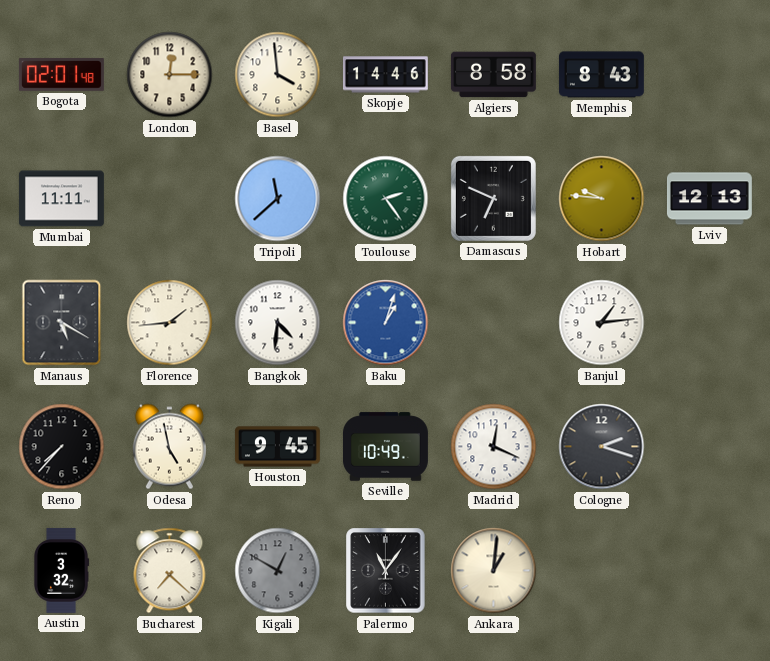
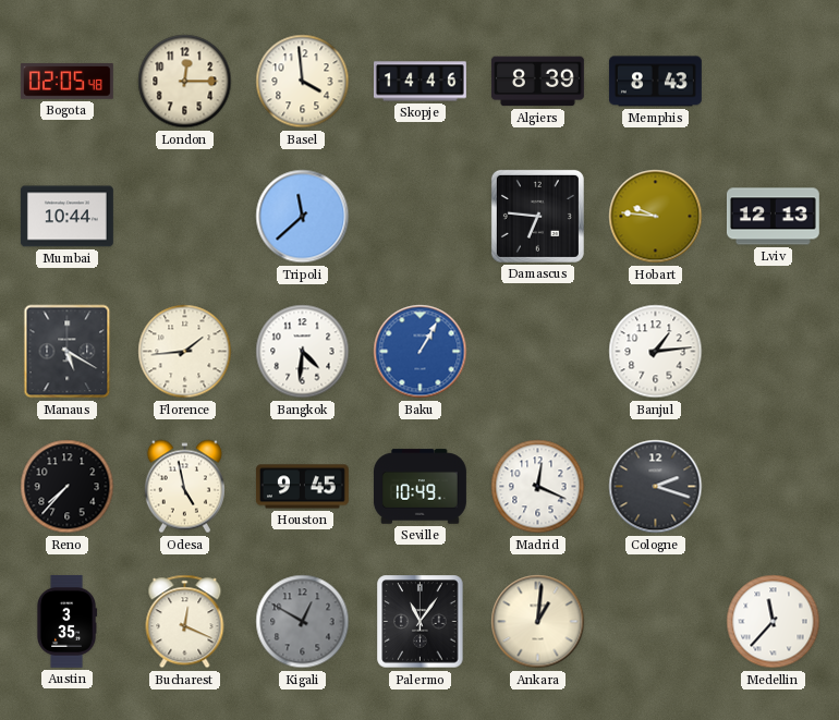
Bogota: 02:01 -> 02:05
Algiers: 8:58 -> 8:39
Mumbai: 11:11 -> 10:44
Toulouse: 2:24 -> none
Damascus: 6:49 -> 6:46
Baku: 1:03 -> 1:05
Austin: 3:32 -> 3:35
Bucharest: 7:22 -> 12:19
Medellin: none -> 11:37
